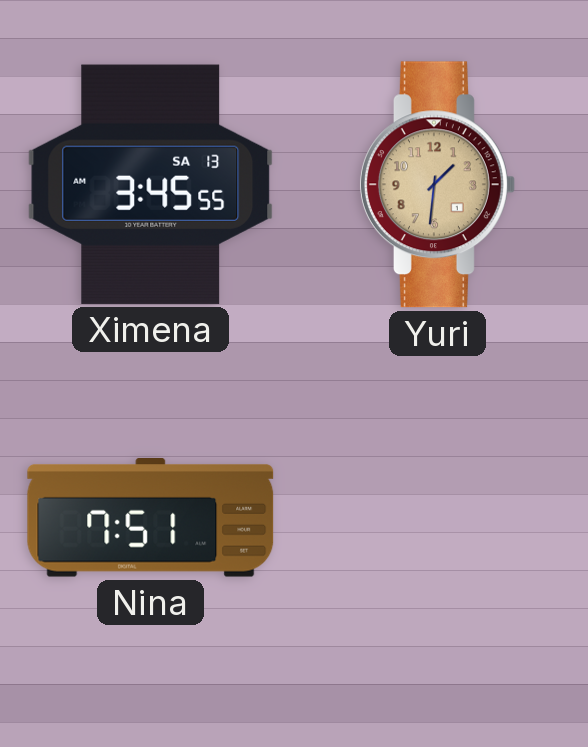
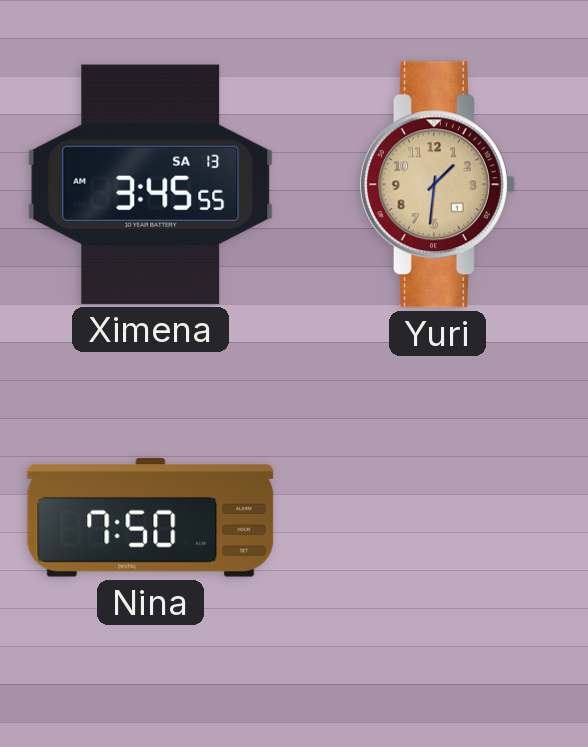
Nina: 7:51 -> 7:50
